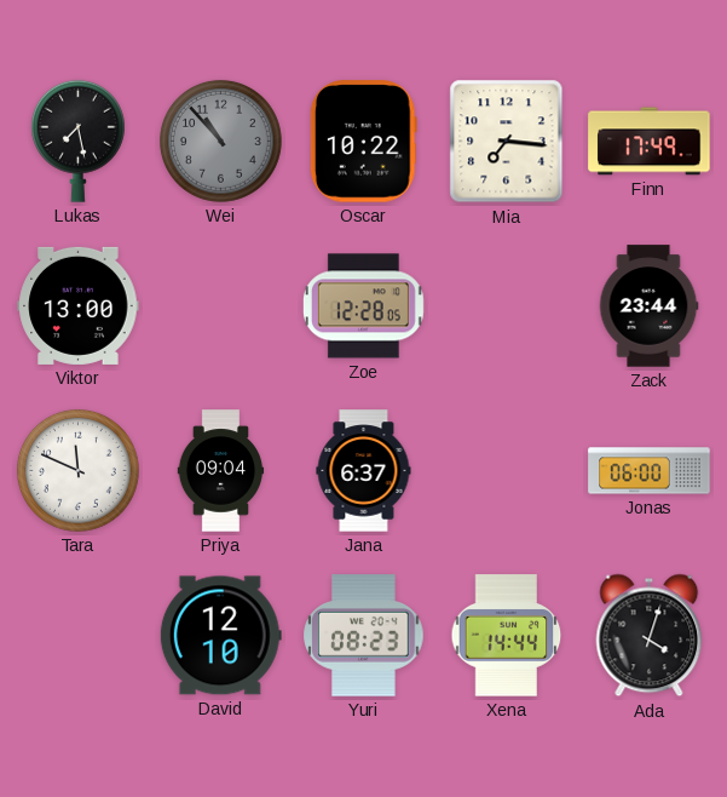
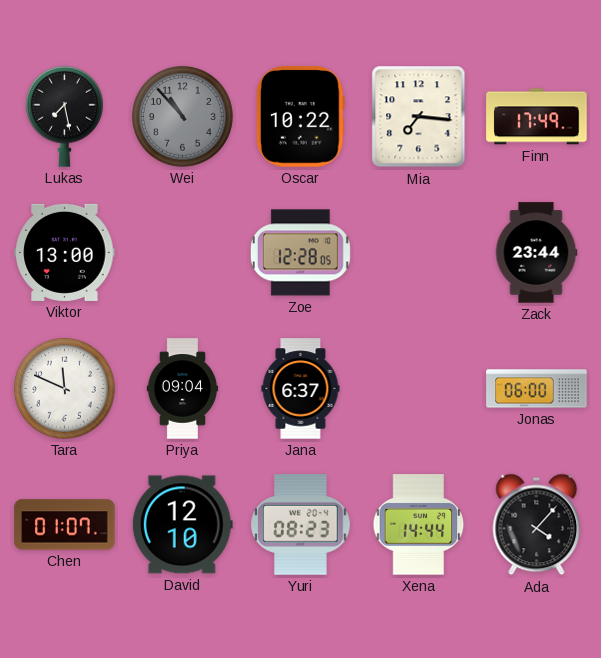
Chen: none -> 01:07
Ada: 4:03 -> 4:07
